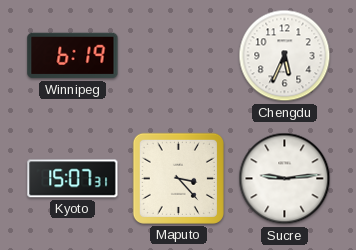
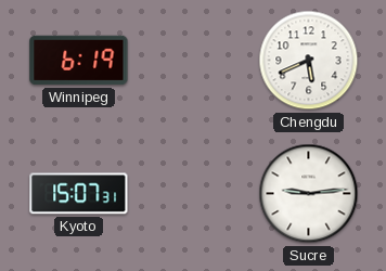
Chengdu: 5:34 -> 5:41
Maputo: 3:23 -> none
